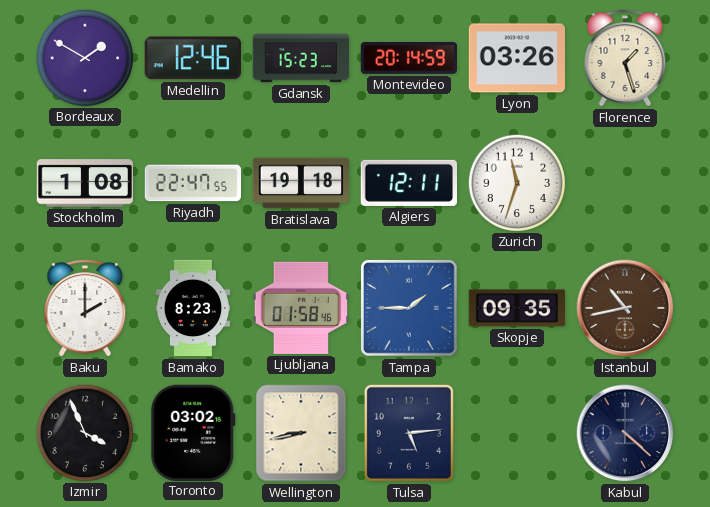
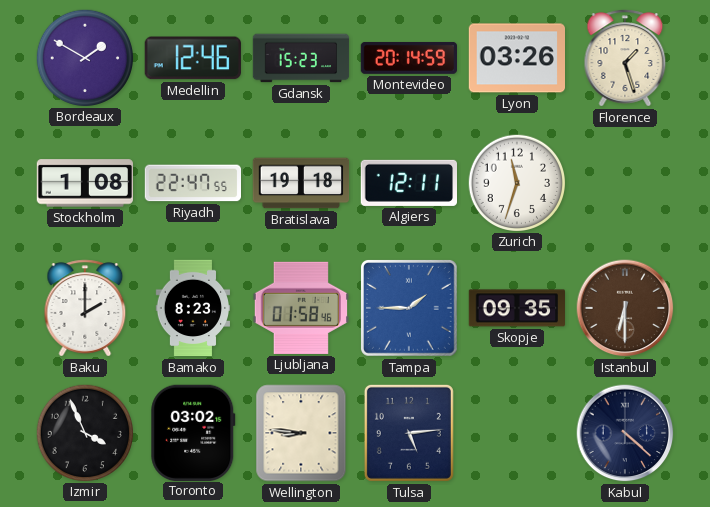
Istanbul: 10:43 -> 6:30
Wellington: 8:43 -> 8:46
